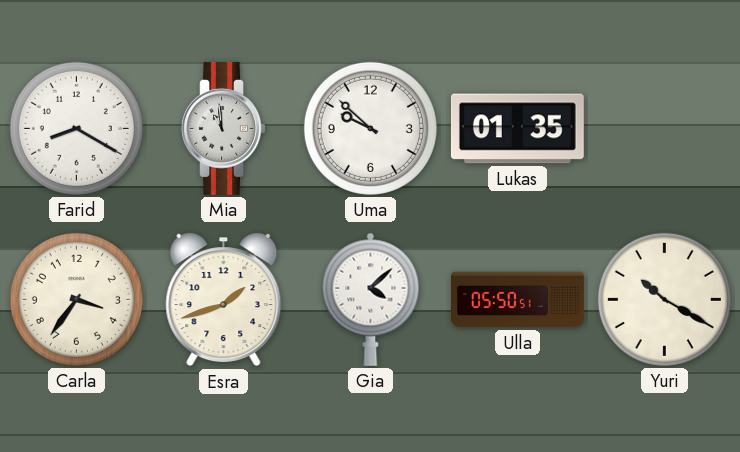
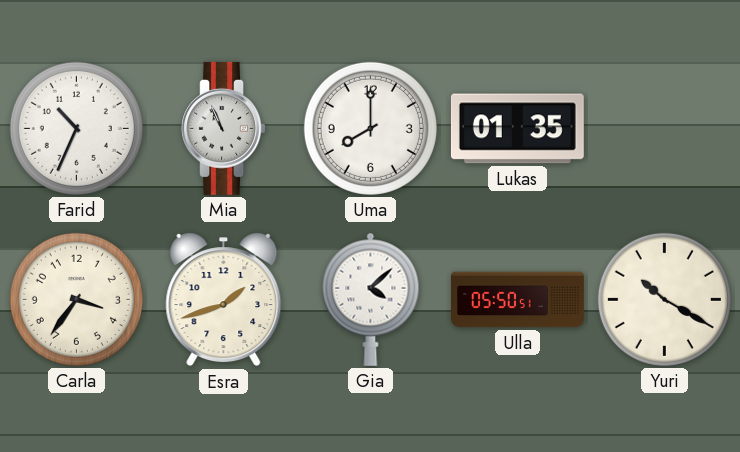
Farid: 8:20 -> 10:34
Mia: 10:59 -> 10:56
Uma: 9:52 -> 8:00
